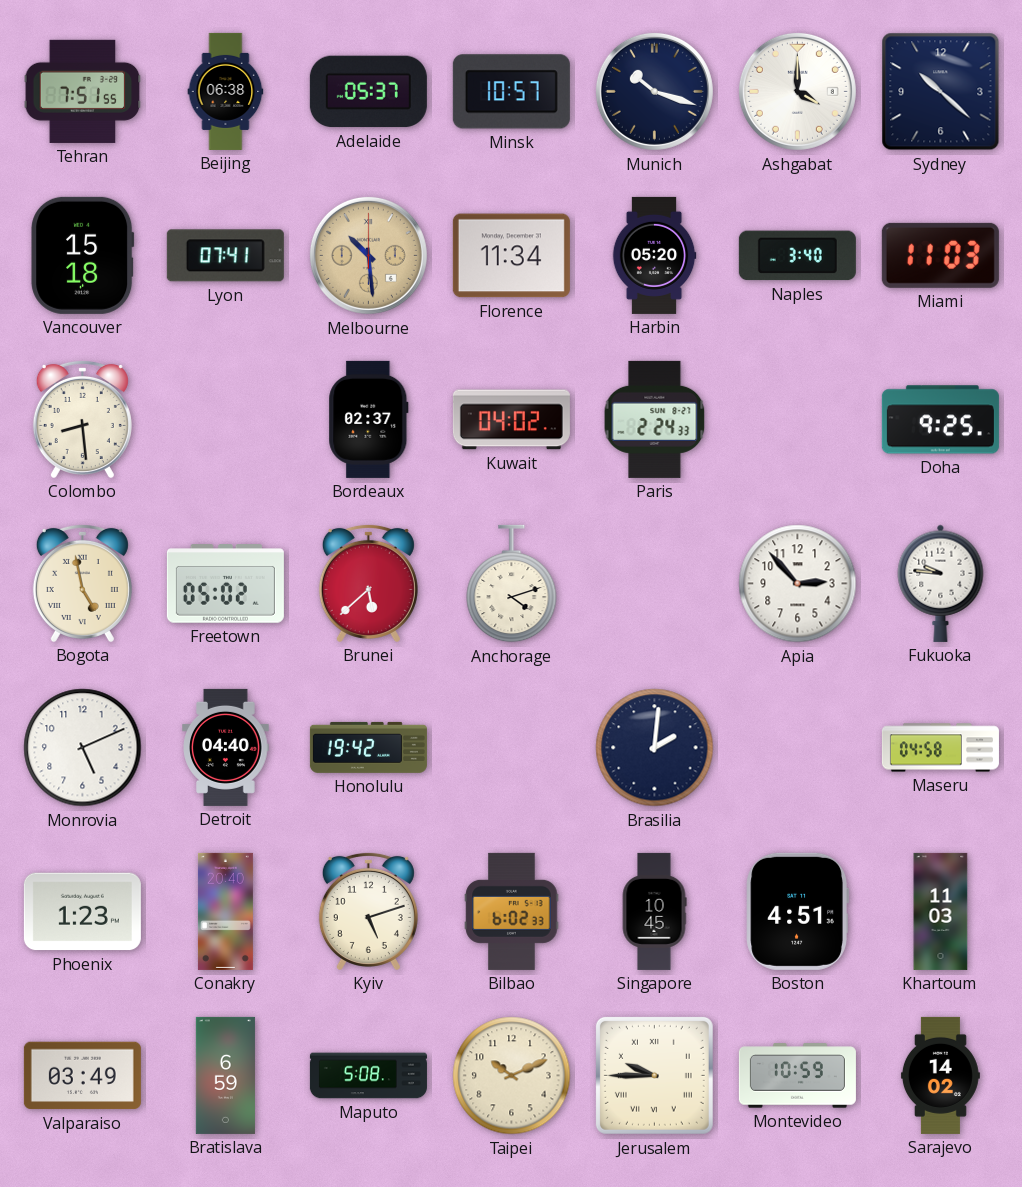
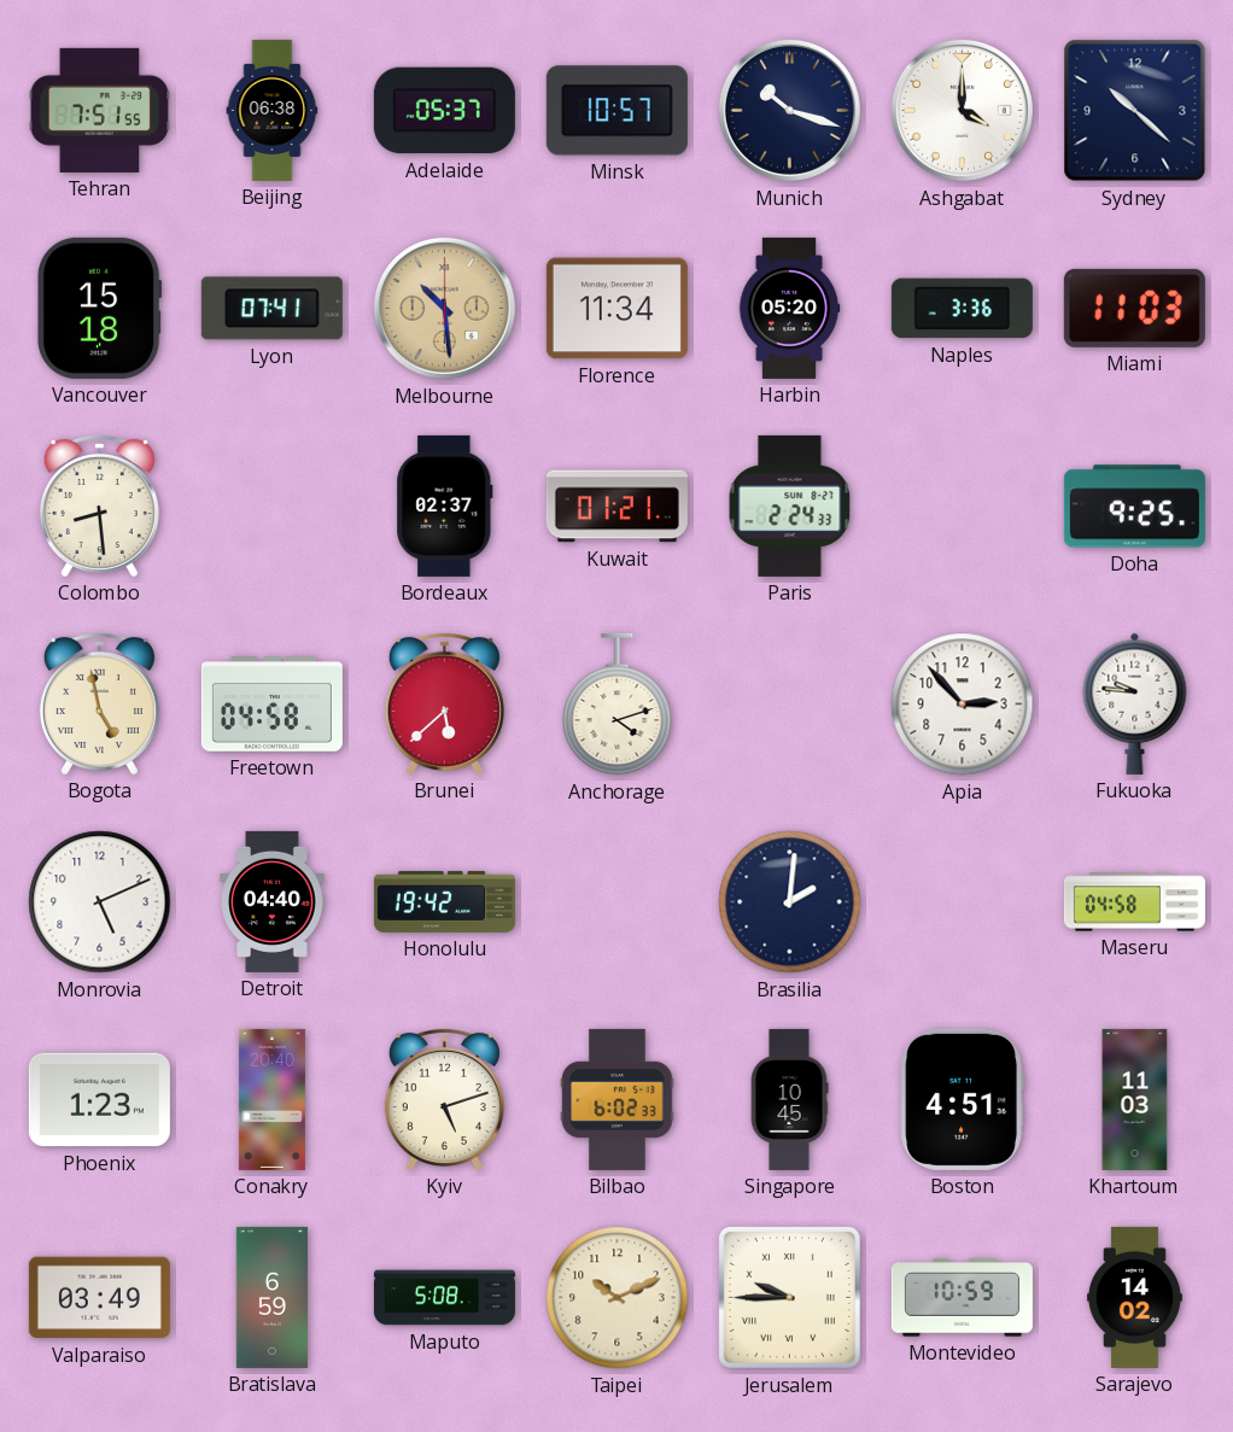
Naples: 3:40 -> 3:36
Kuwait: 04:02 -> 01:21
Freetown: 05:02 -> 04:58
